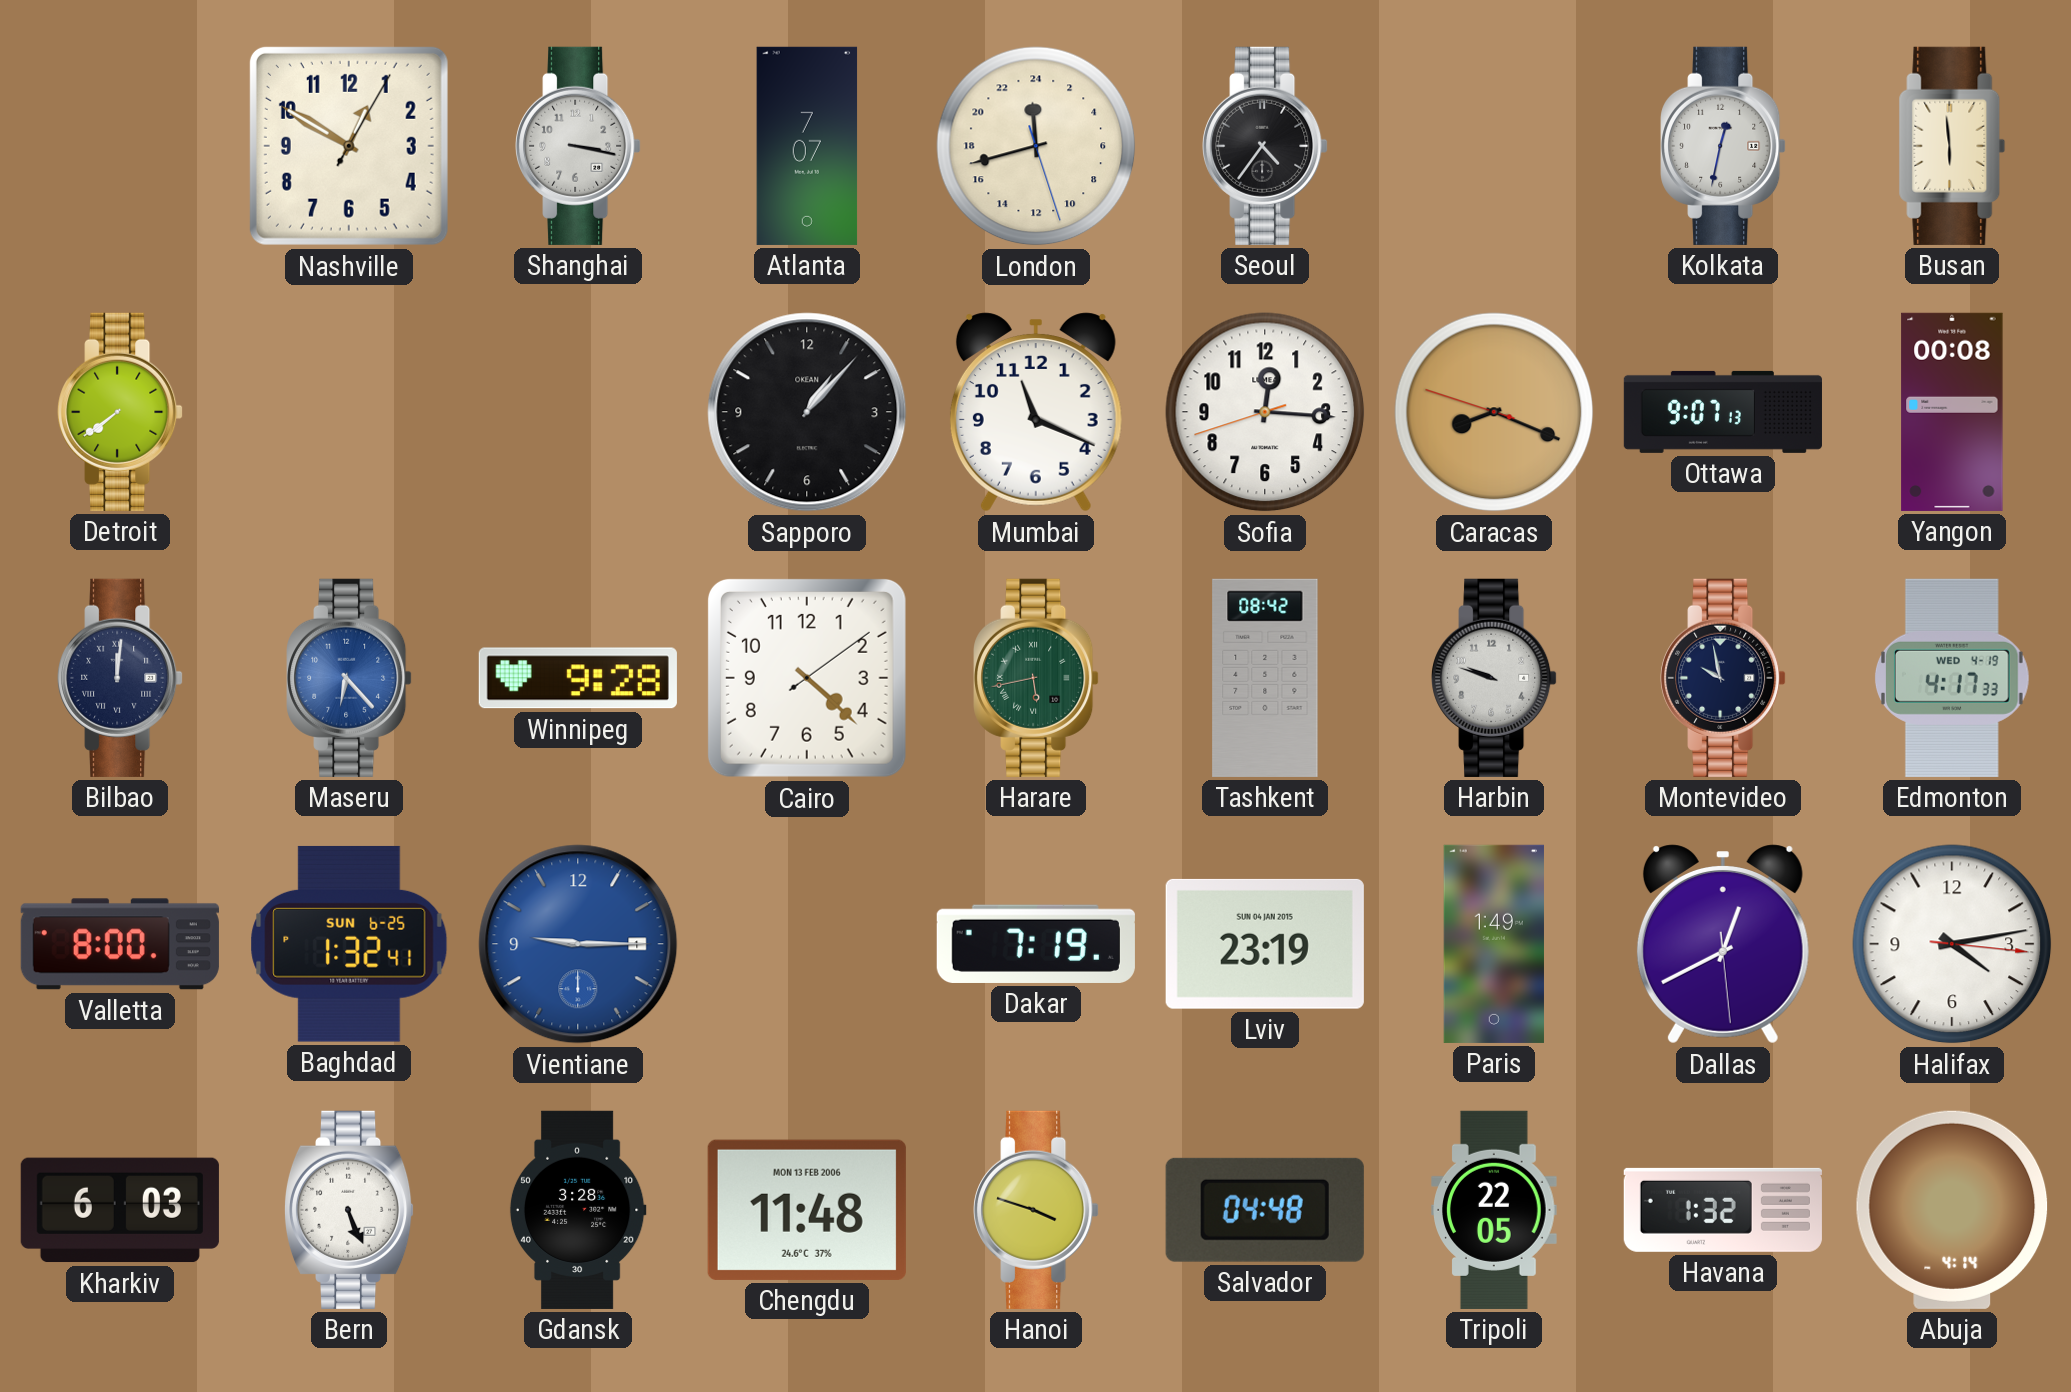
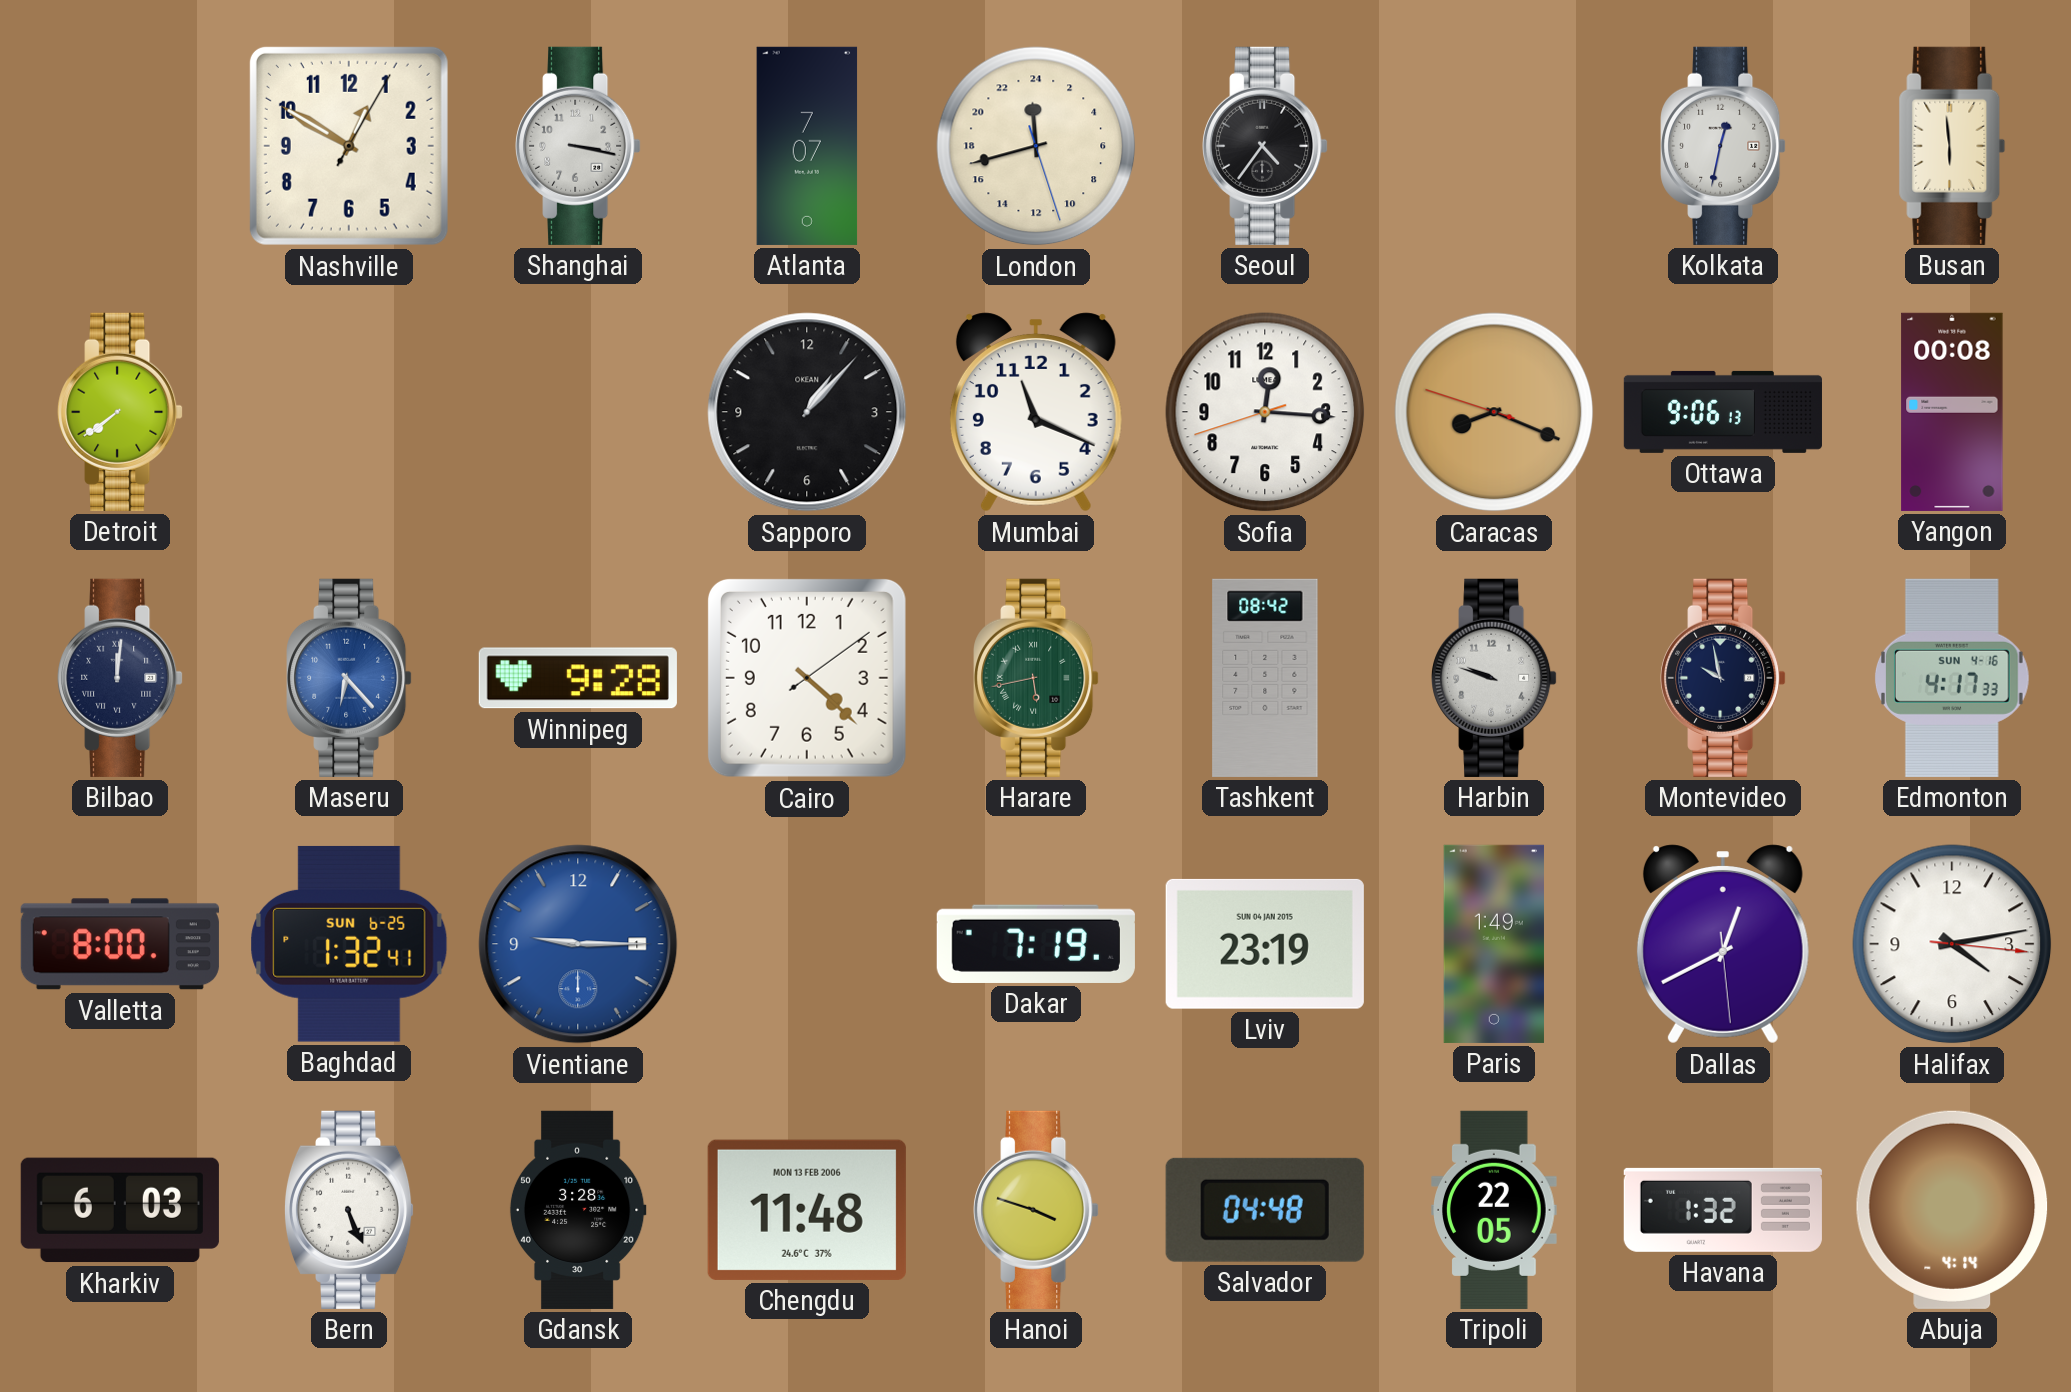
Ottawa: 9:07 -> 9:06
Edmonton date: WED 4-19 -> SUN 4-16
